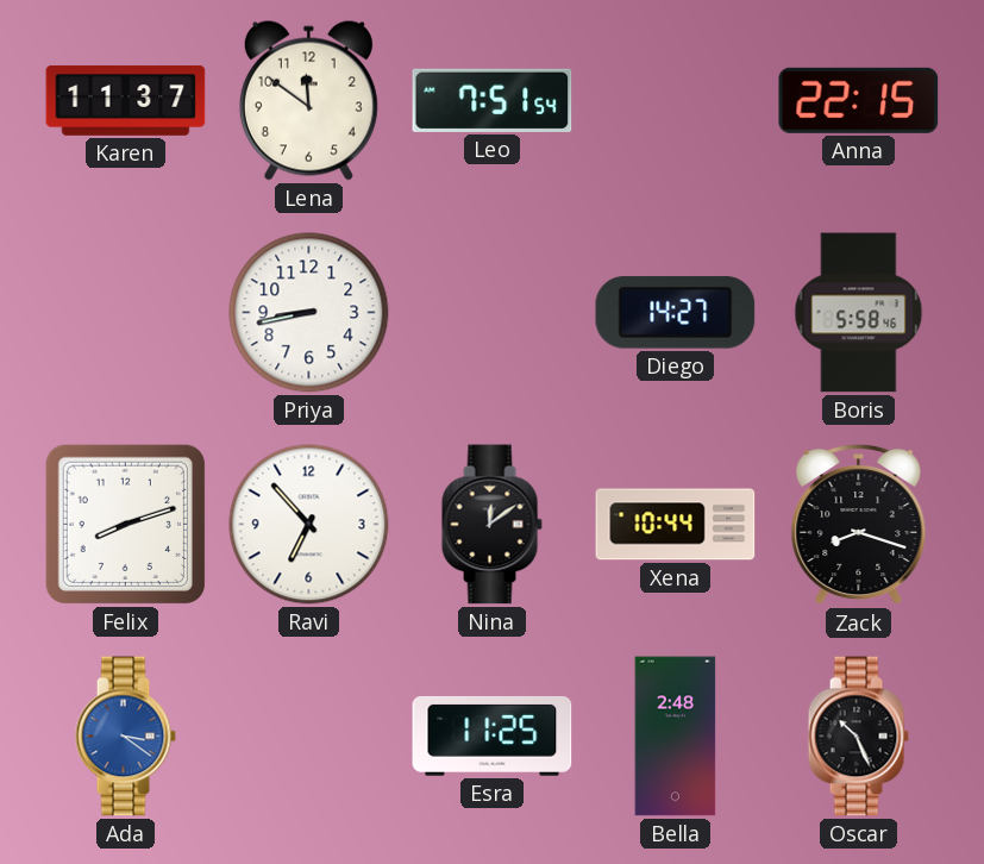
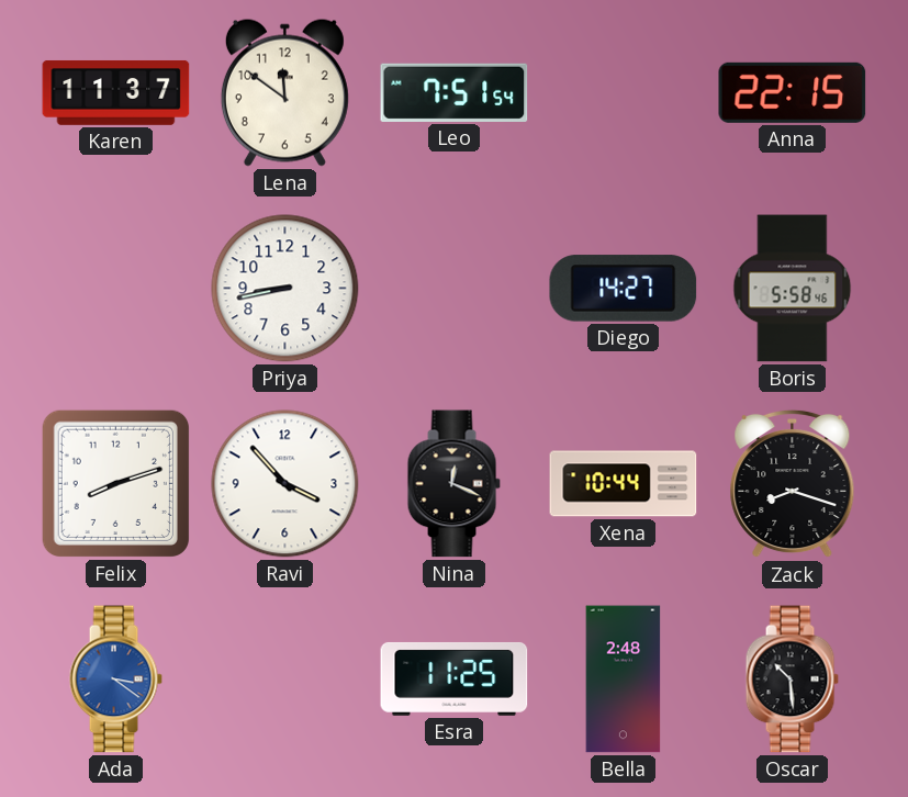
Ravi: 6:53 -> 3:53
Nina: 12:09 -> 12:19
Oscar: 10:26 -> 10:29
